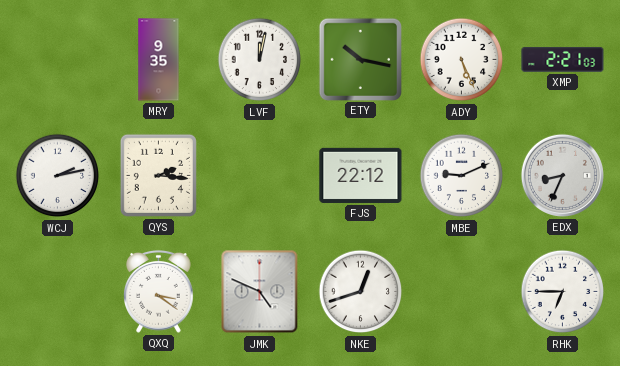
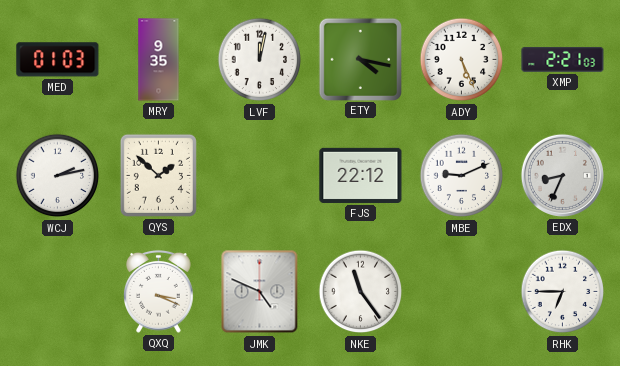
MED: none -> 01:03
ETY: 10:17 -> 4:17
QYS: 2:16 -> 1:52
QXQ: 3:21 -> 3:19
NKE: 12:42 -> 11:24
